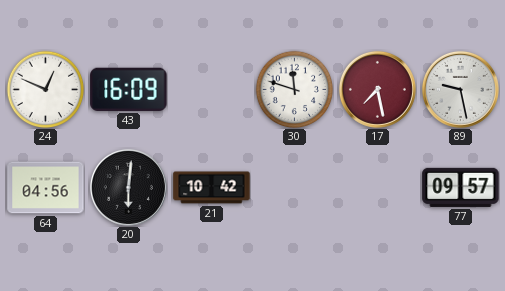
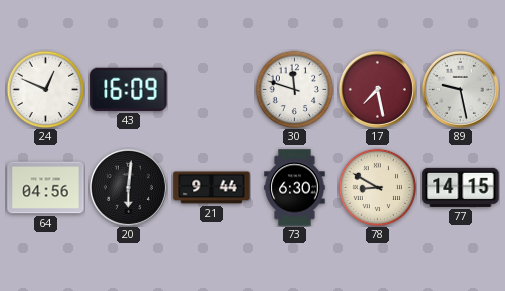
21: 10:42 -> 9:44
73: none -> 6:30
78: none -> 8:50
77: 09:57 -> 14:15
